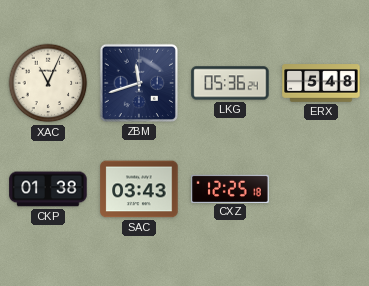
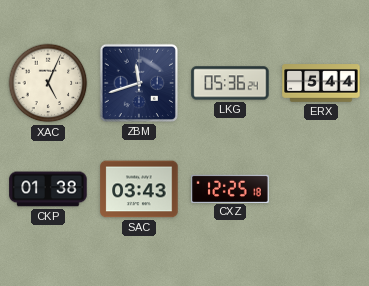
XAC: 11:04 -> 5:04
ERX: 5:48 -> 5:44
